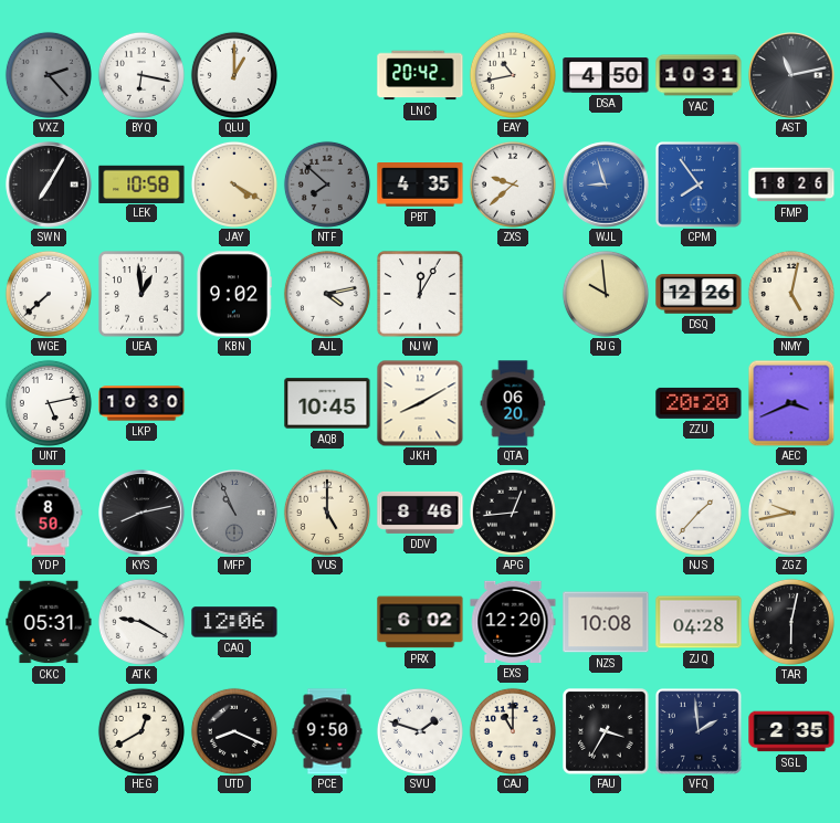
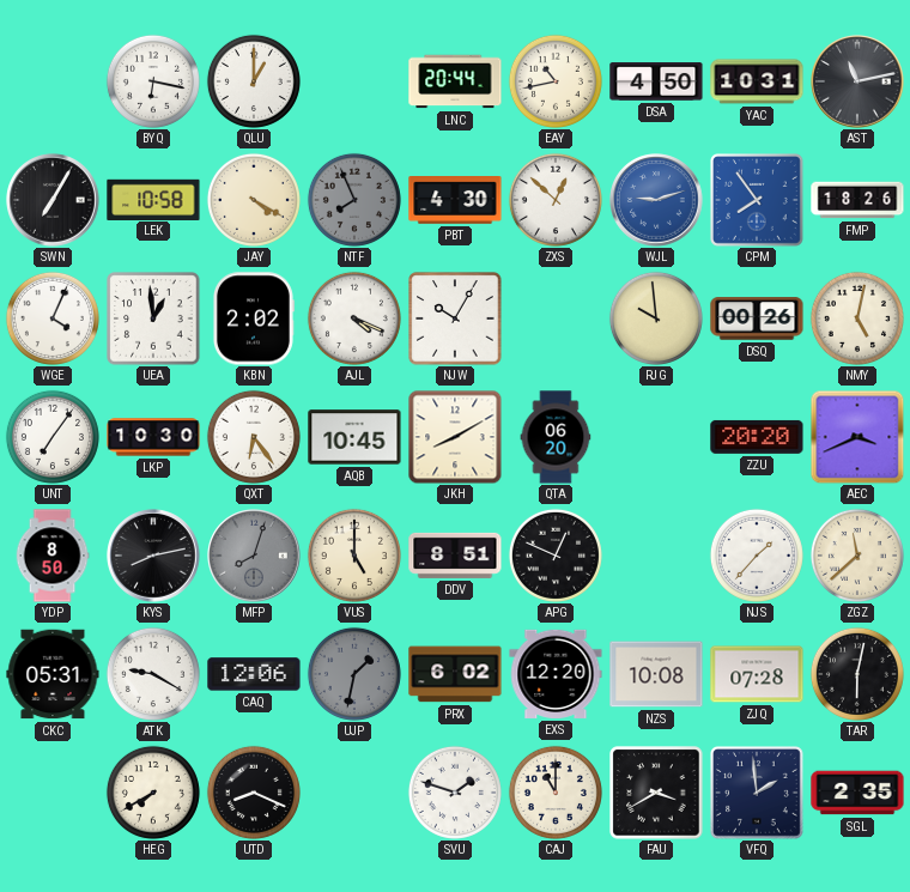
VXZ: 2:23 -> none
LNC: 20:42 -> 20:44
NTF: 7:52 -> 7:56
PBT: 4:35 -> 4:30
ZXS: 9:38 -> 12:52
WJL: 8:57 -> 9:12
WGE: 7:38 -> 4:04
KBN: 9:02 -> 2:02
AJL: 4:13 -> 4:19
NJW: 12:05 -> 10:05
DSQ: 12:26 -> 00:26
UNT: 5:13 -> 7:06
QXT: none -> 6:24
MFP: 10:56 -> 8:03
DDV: 8:46 -> 8:51
APG: 12:44 -> 12:49
ZGZ: 9:43 -> 11:38
UJP: none -> 1:32
ZJQ: 04:28 -> 07:28
HEG: 12:40 -> 7:40
PCE: 9:50 -> none
FAU: 3:35 -> 3:40
